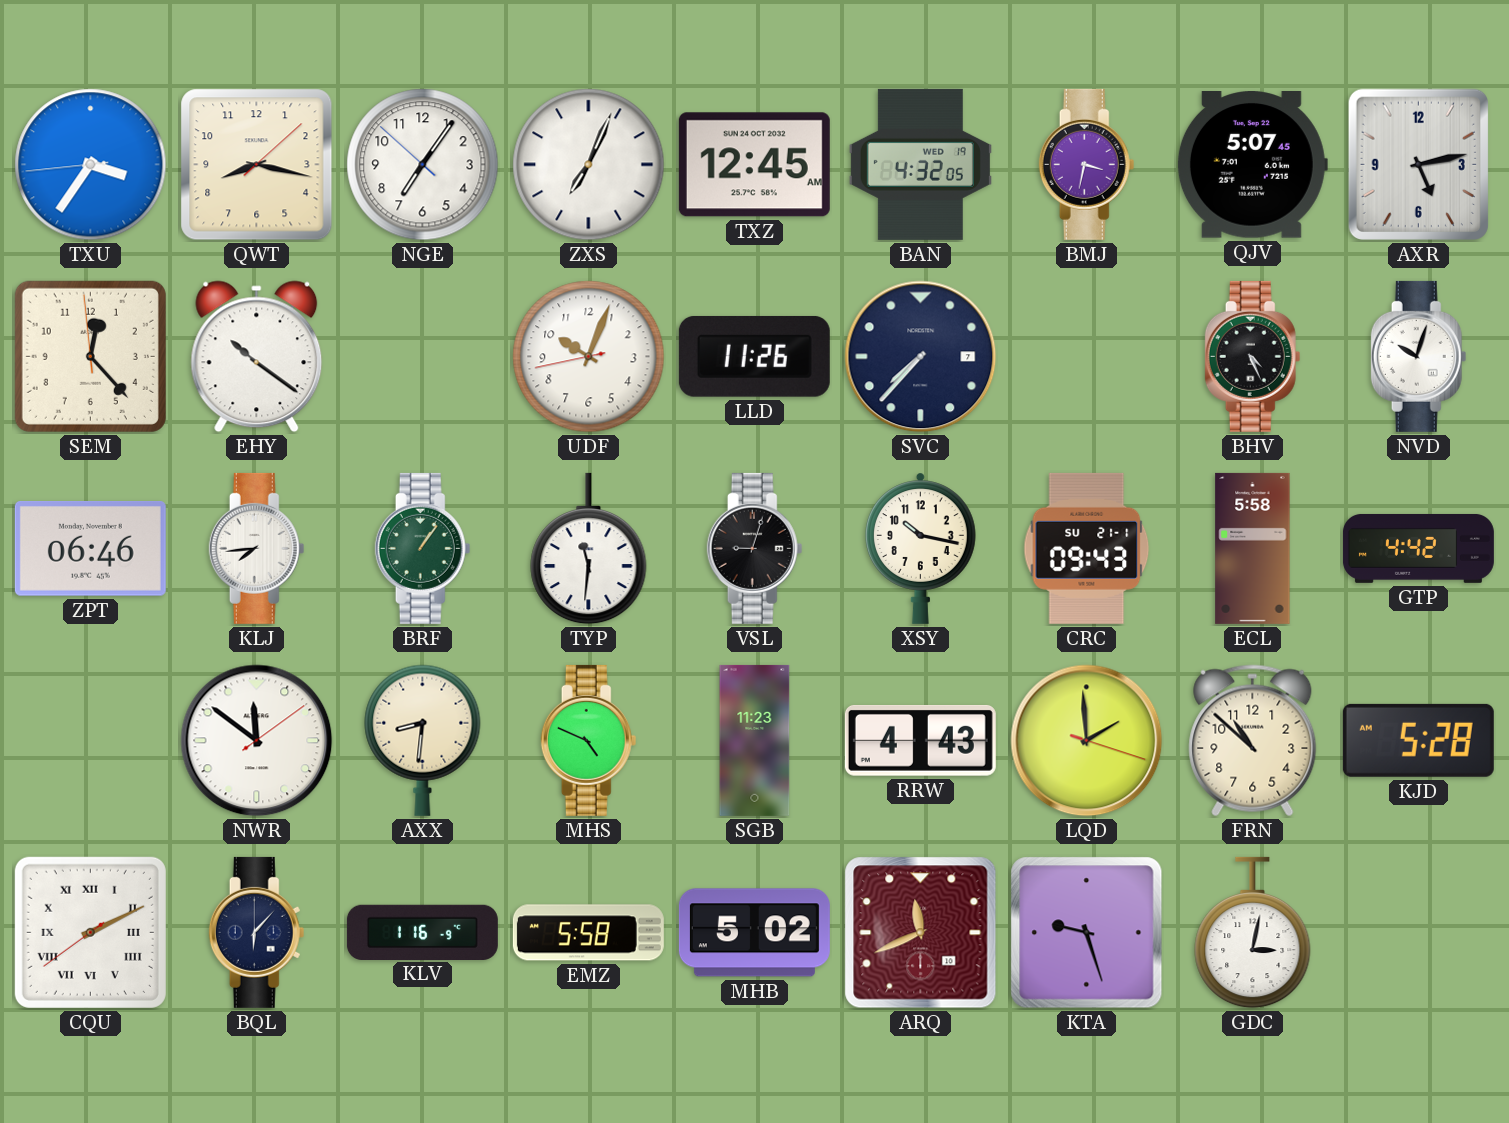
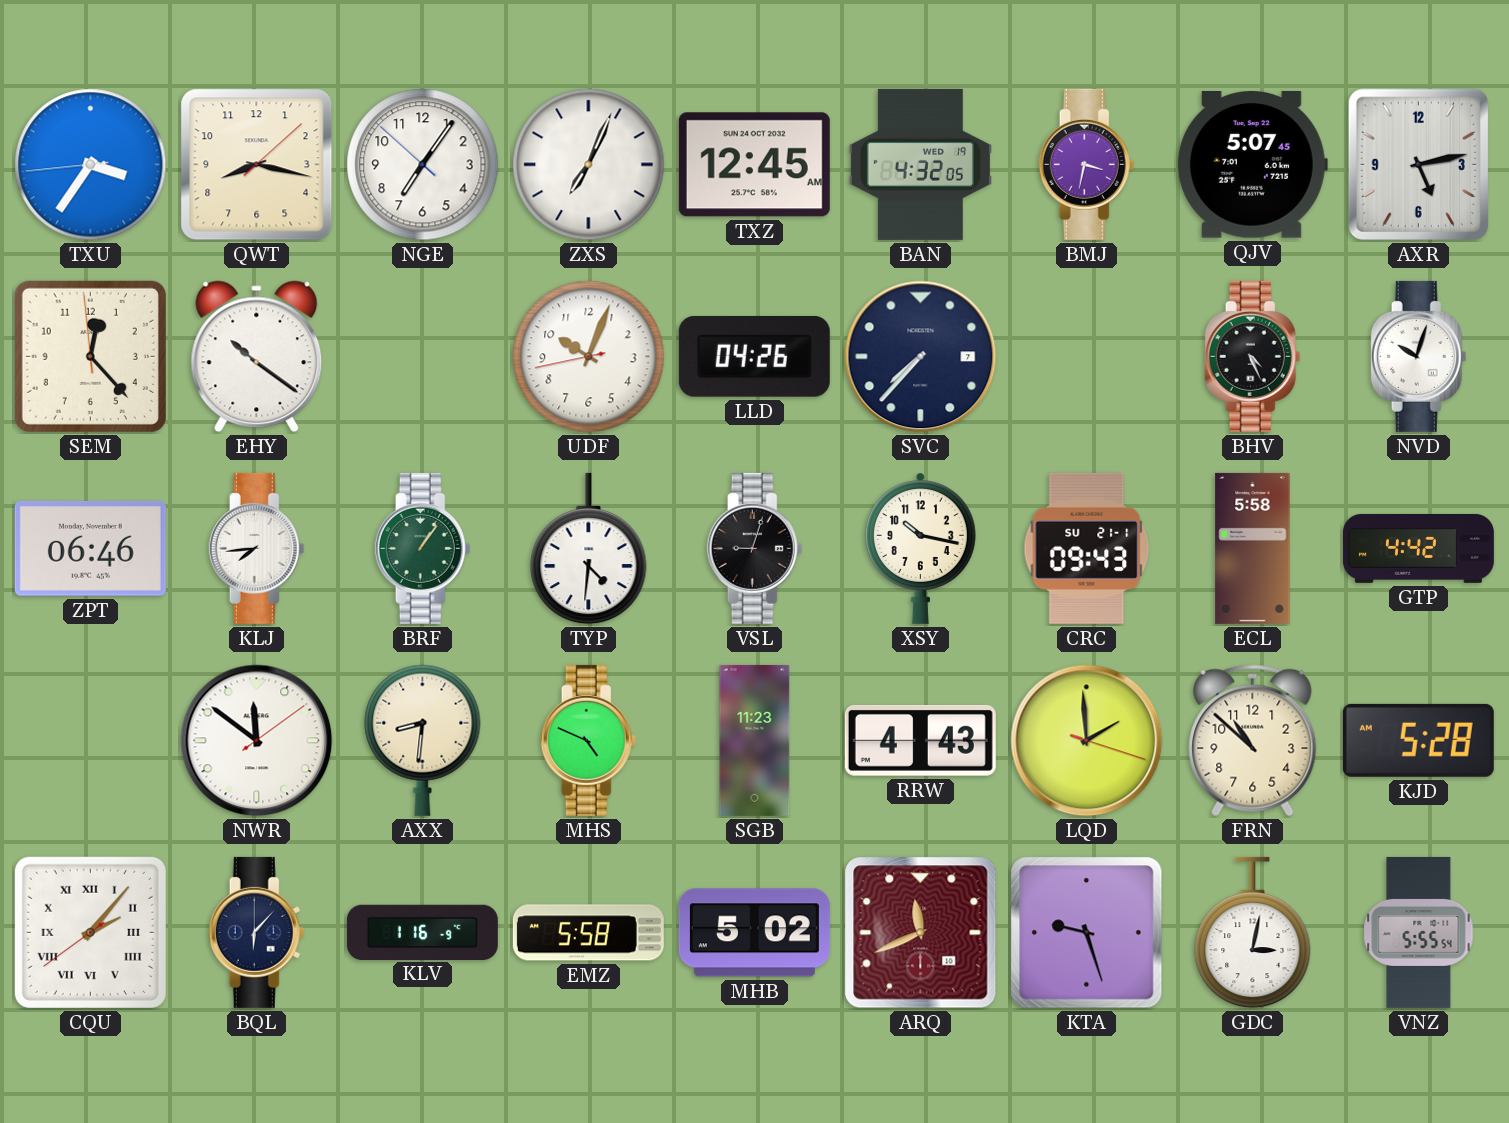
LLD: 11:26 -> 04:26
TYP: 11:31 -> 4:31
CQU: 2:10 -> 2:06
VNZ: none -> 5:55
